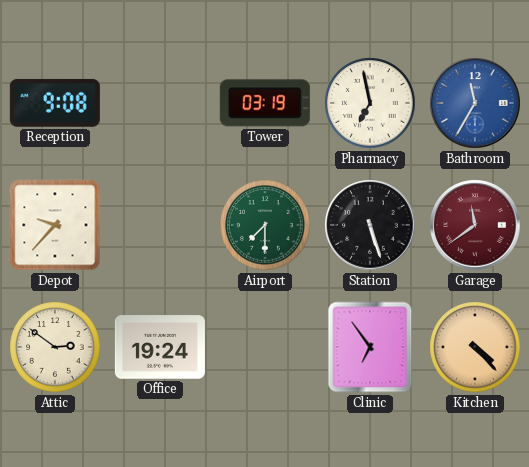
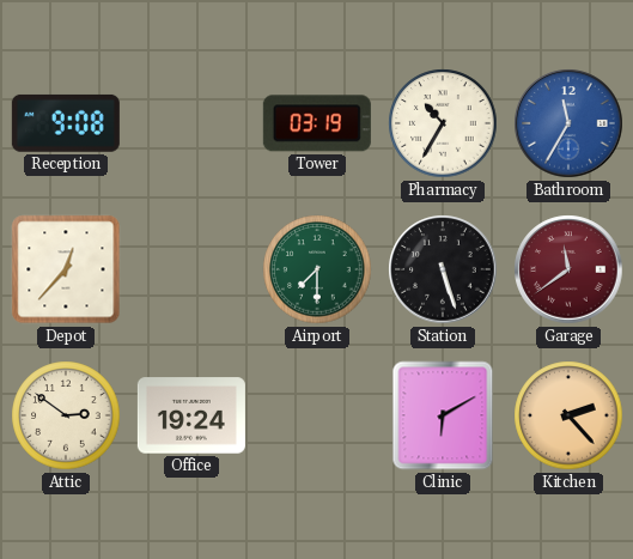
Pharmacy: 6:58 -> 10:35
Depot: 9:37 -> 12:37
Clinic: 6:54 -> 6:10
Kitchen: 4:23 -> 2:23
